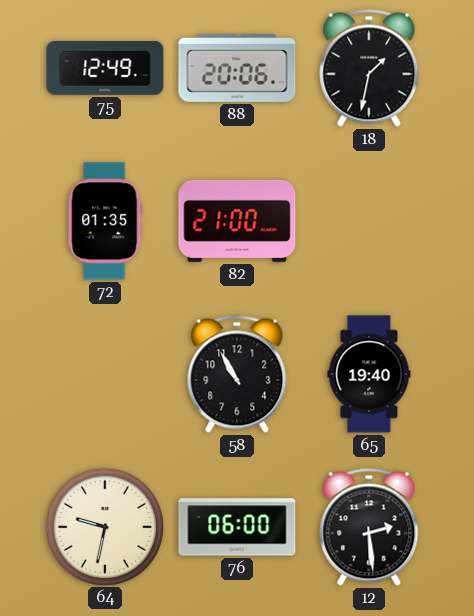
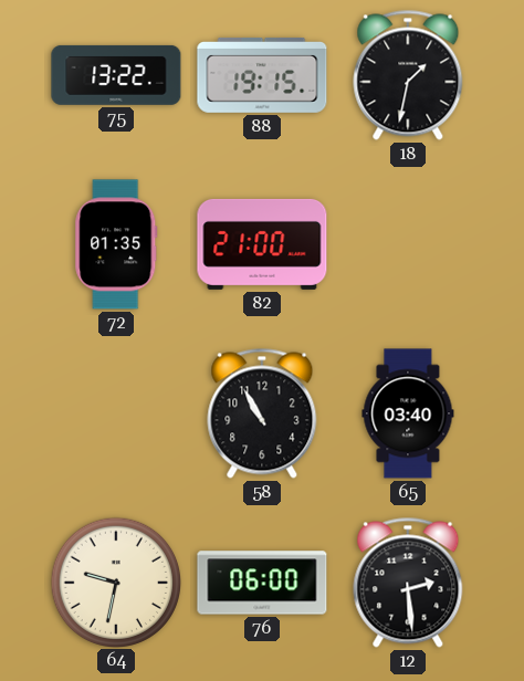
75: 12:49 -> 13:22
88: 20:06 -> 19:15
65: 19:40 -> 03:40
